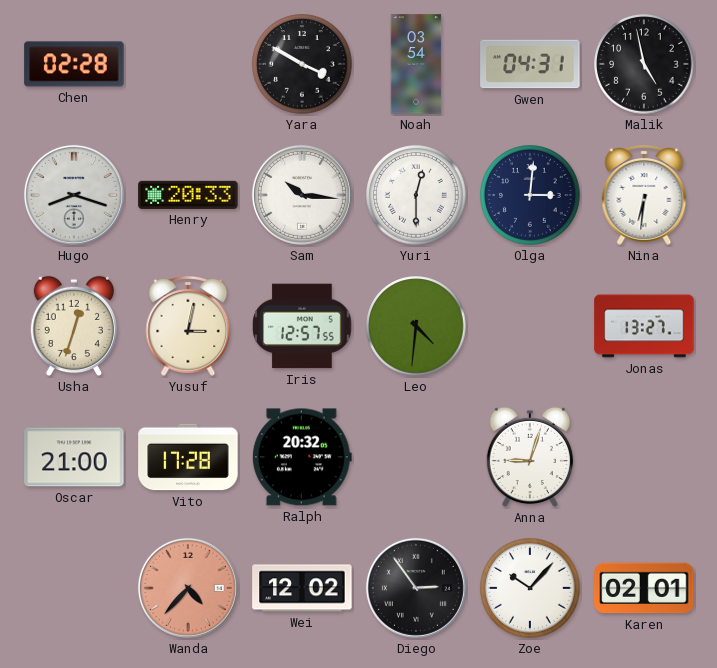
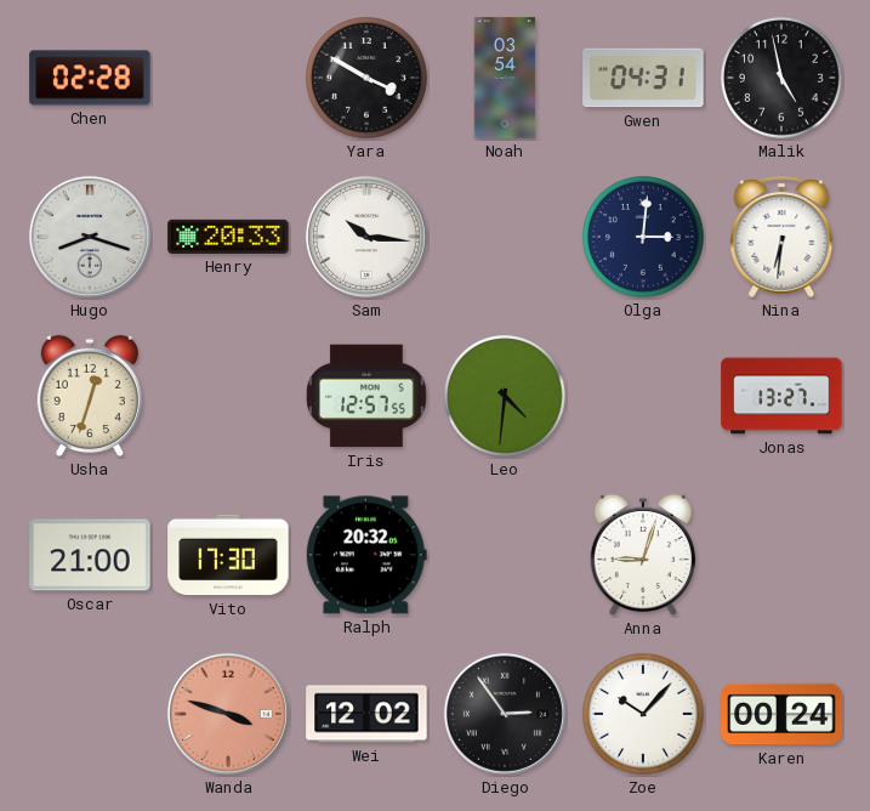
Yuri: 12:30 -> none
Yusuf: 3:02 -> none
Vito: 17:28 -> 17:30
Wanda: 4:37 -> 3:48
Karen: 02:01 -> 00:24
